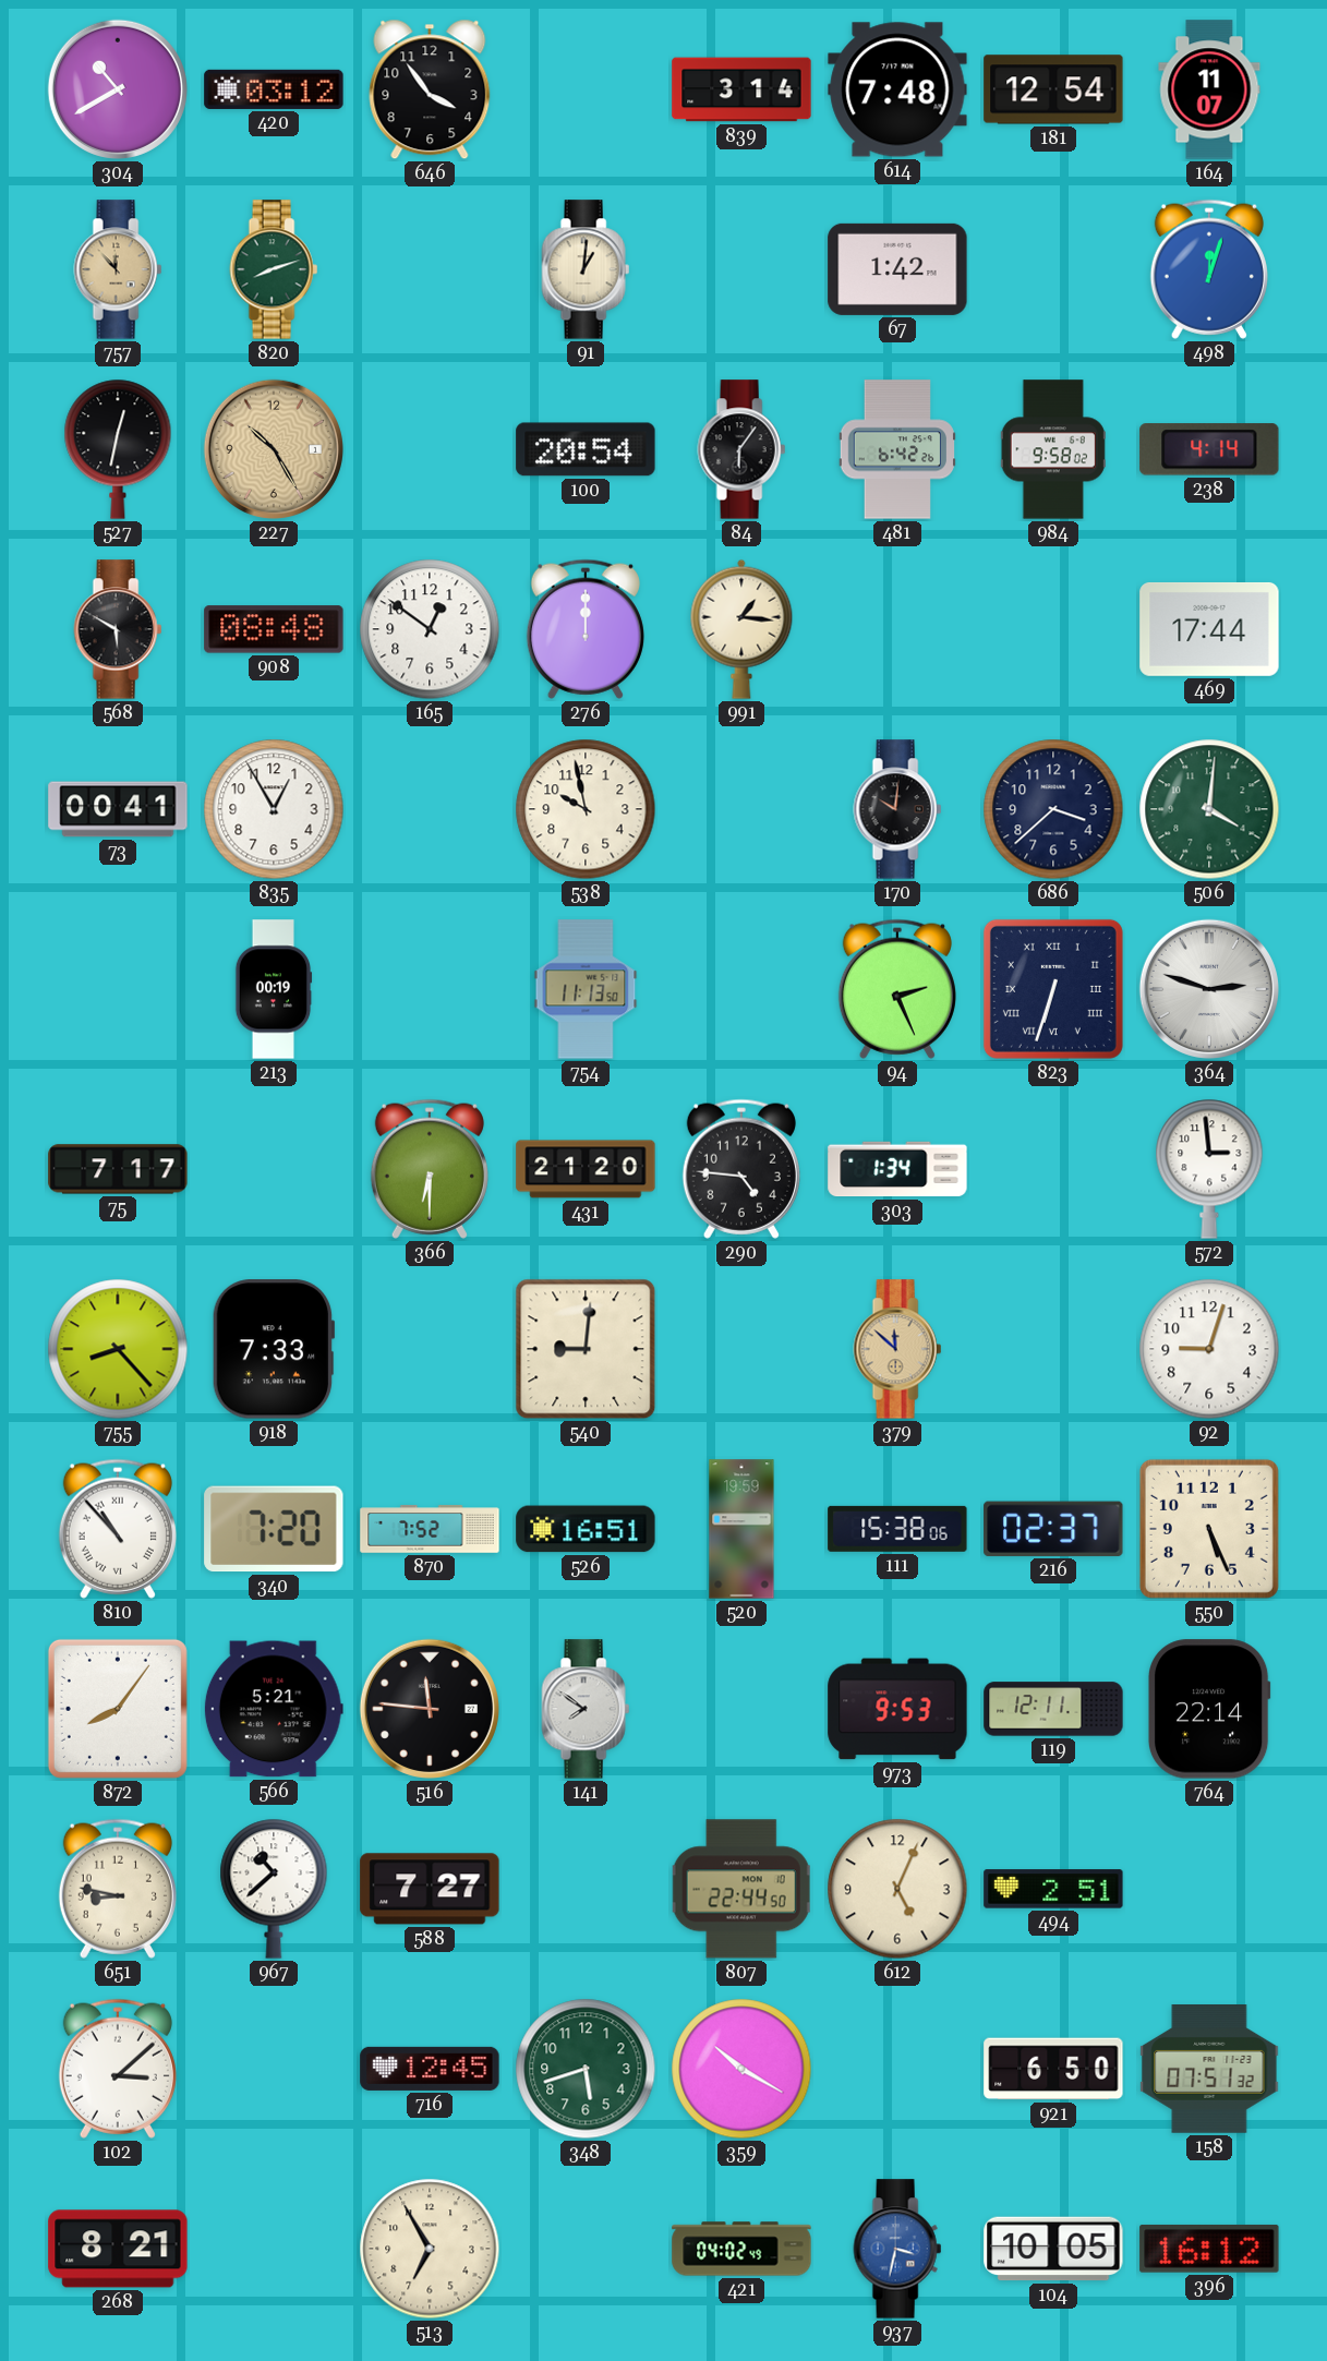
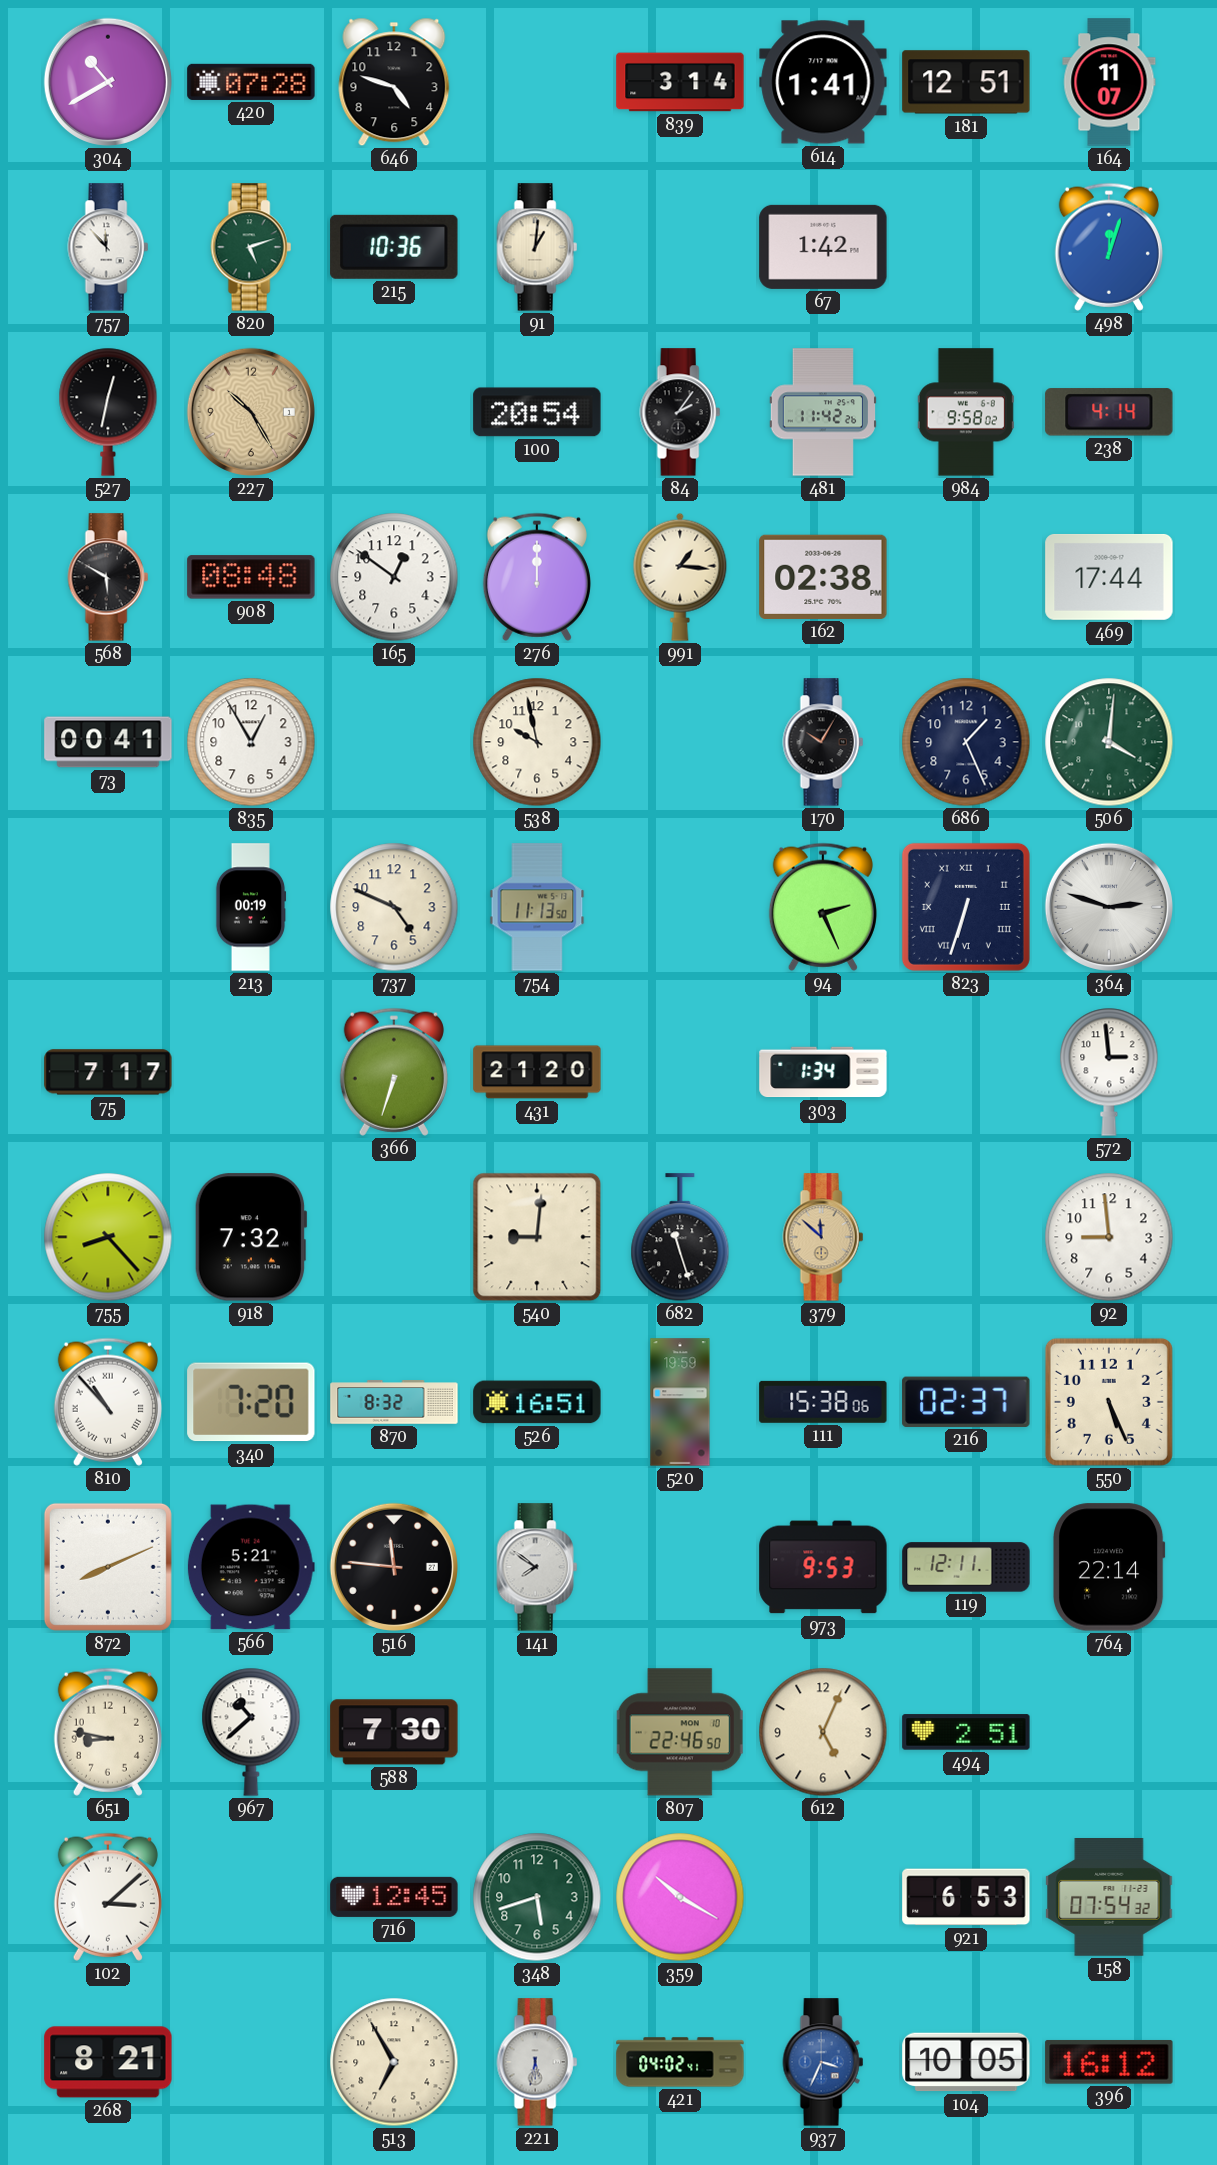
420: 03:12 -> 07:28
646: 3:54 -> 4:48
614: 7:48 -> 1:41
181: 12:54 -> 12:51
757 dial: champagne -> white
820: 8:12 -> 5:12
215: none -> 10:36
84: 6:06 -> 2:06
481: 6:42 -> 11:42
162: none -> 02:38
170: 10:01 -> 10:05
686: 3:38 -> 1:26
737: none -> 4:49
366: 6:30 -> 6:33
290: 4:46 -> none
918: 7:33 -> 7:32
682: none -> 11:27
92: 9:03 -> 8:59
870: 7:52 -> 8:32
872: 8:06 -> 8:11
588: 7:27 -> 7:30
807: 22:44 -> 22:46
921: 6:50 -> 6:53
158: 07:51 -> 07:54
221: none -> 5:32
421: 04:02:49 -> 04:02:41
937: 3:32 -> 3:34
